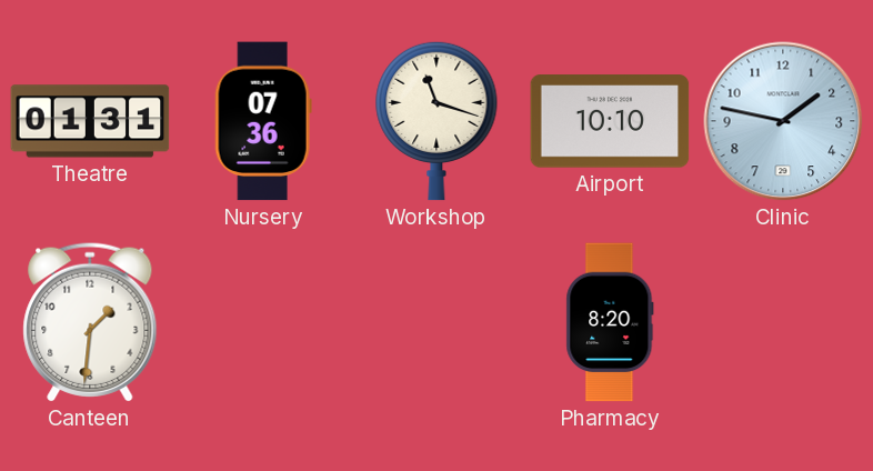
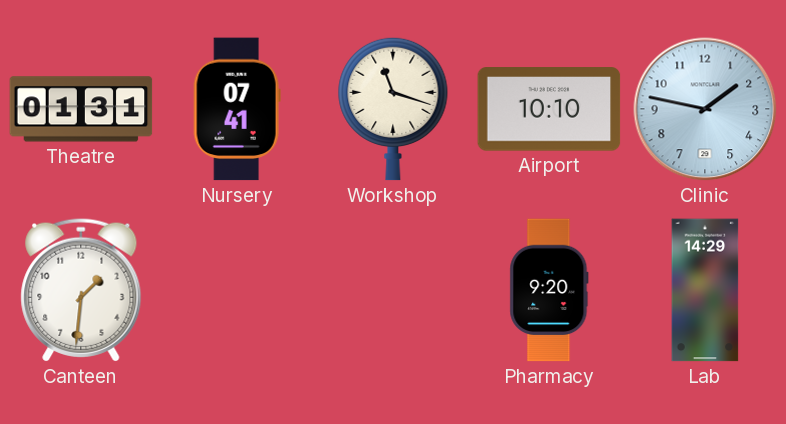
Nursery: 07:36 -> 07:41
Pharmacy: 8:20 -> 9:20
Lab: none -> 14:29
